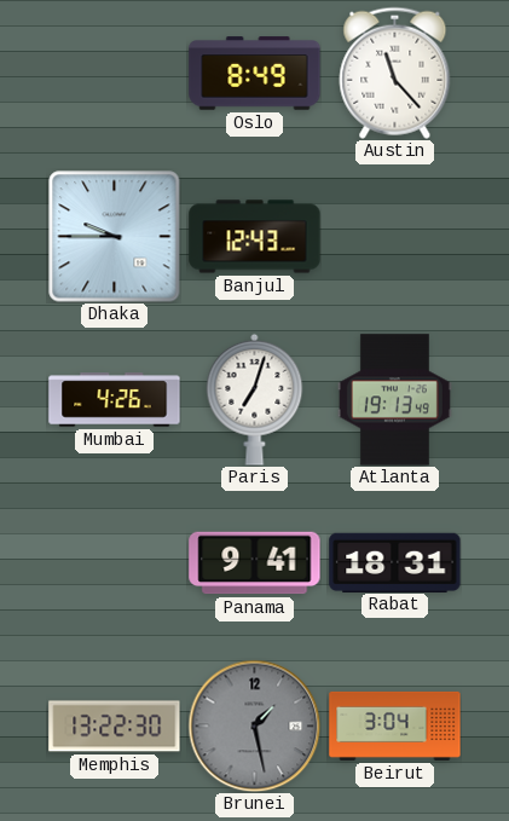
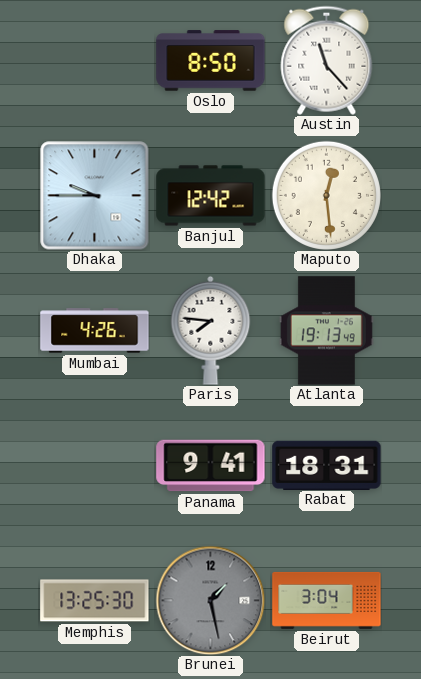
Oslo: 8:49 -> 8:50
Banjul: 12:43 -> 12:42
Maputo: none -> 12:29
Paris: 7:03 -> 7:46
Memphis: 13:22 -> 13:25
